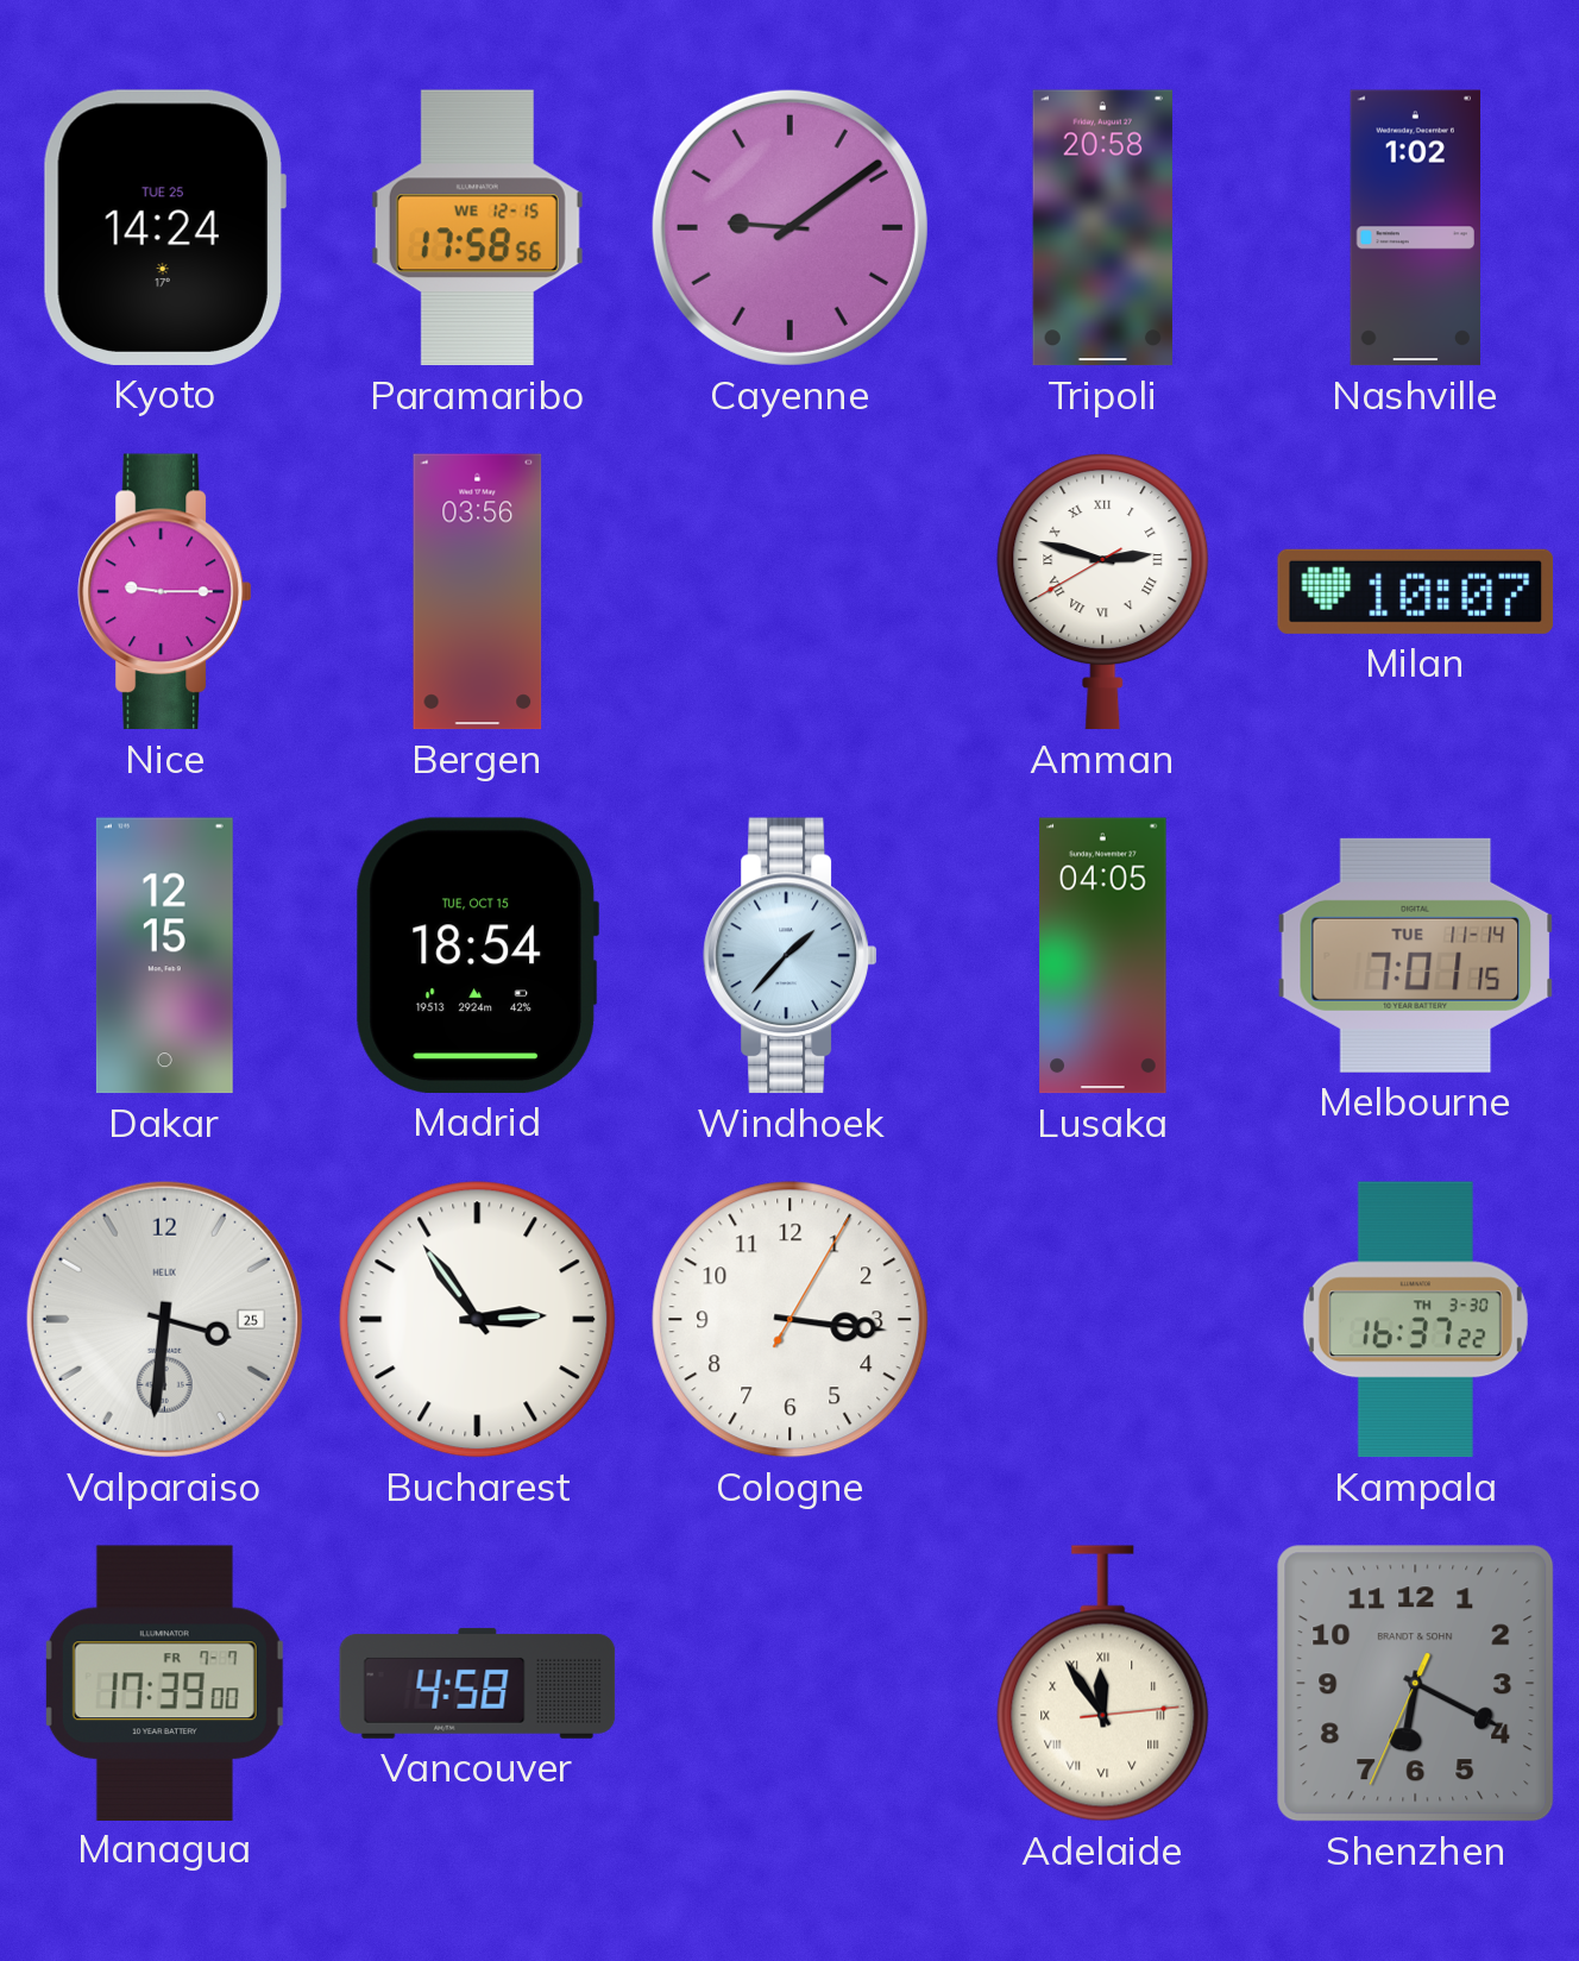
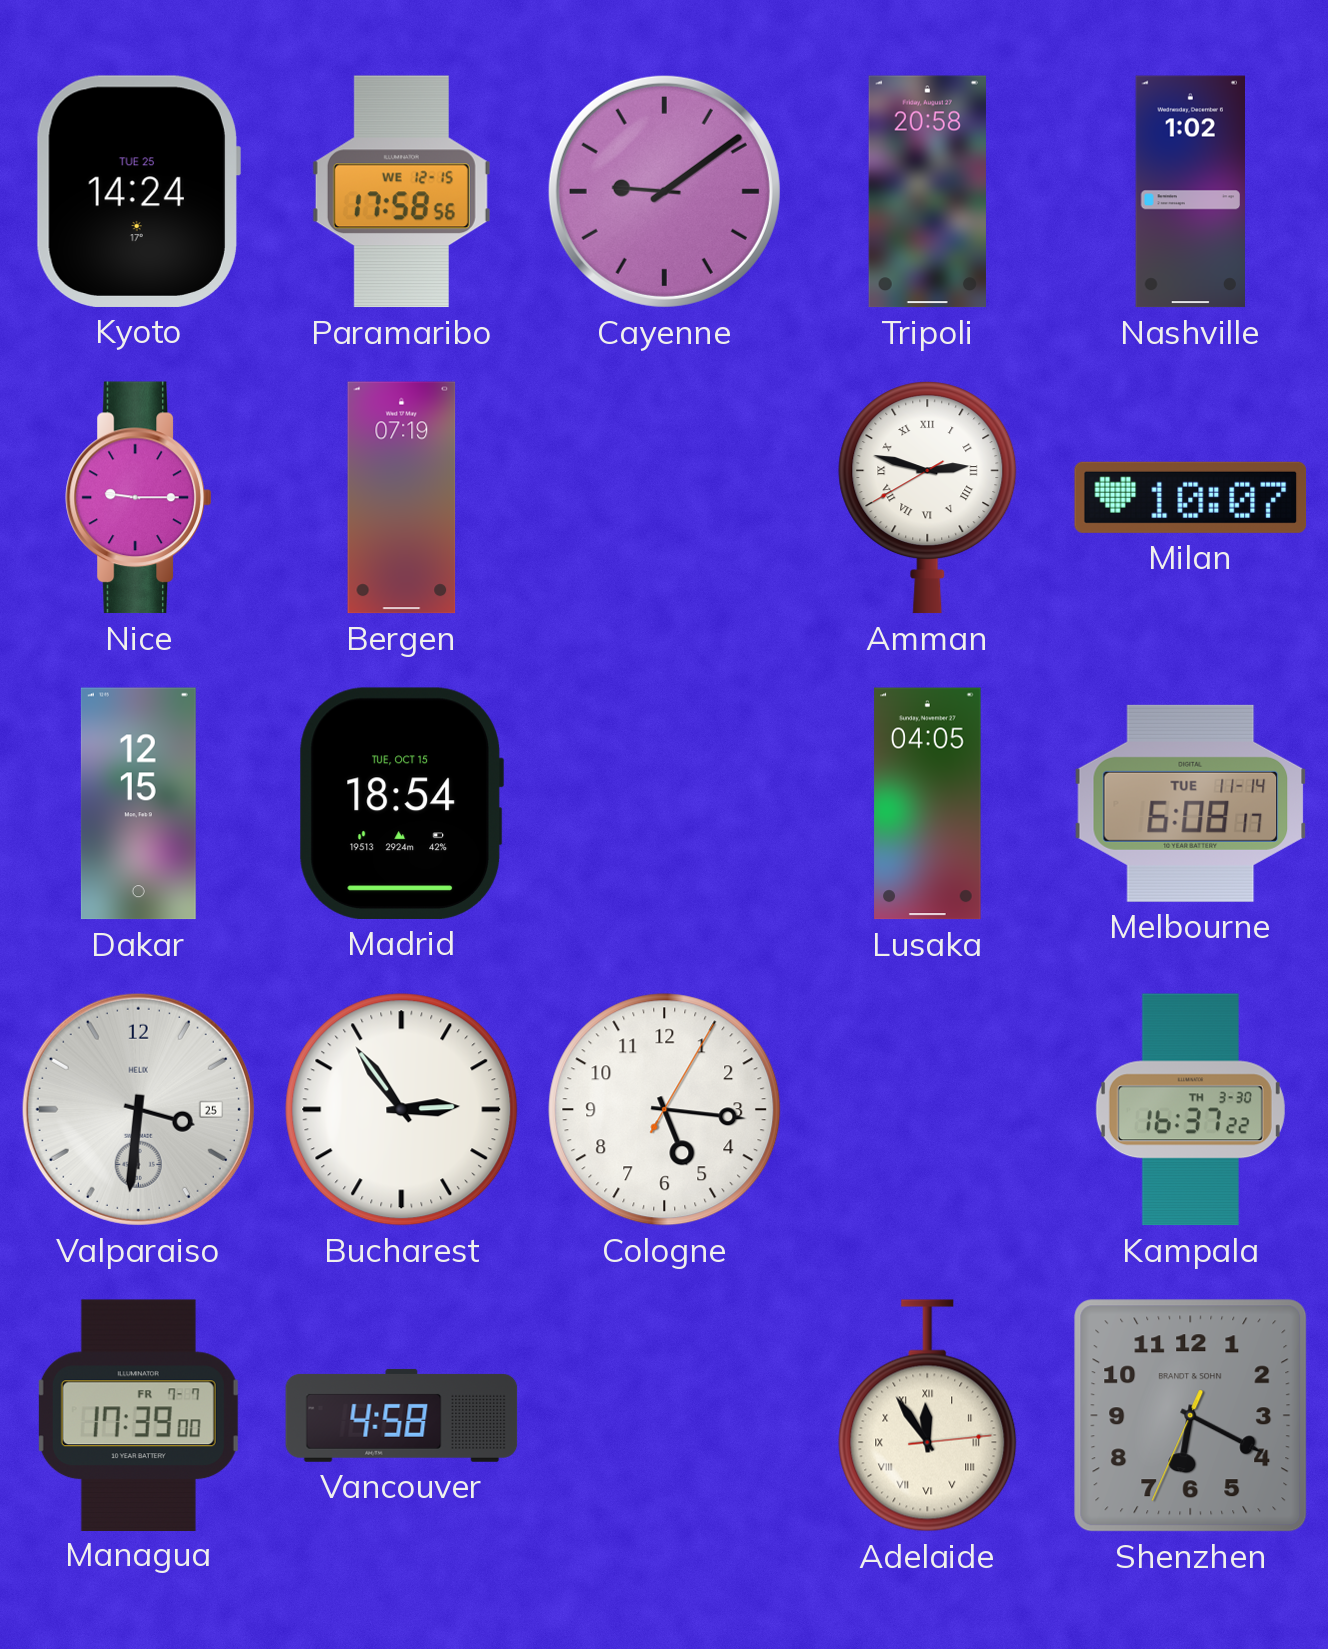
Bergen: 03:56 -> 07:19
Windhoek: 1:37 -> none
Melbourne: 7:01 -> 6:08
Cologne: 3:16 -> 5:16
